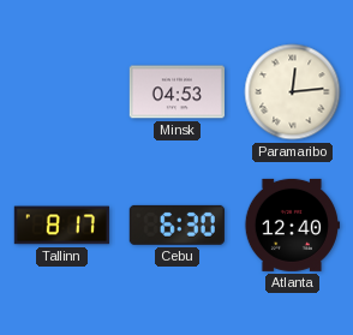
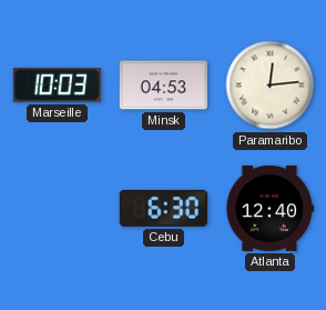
Marseille: none -> 10:03
Tallinn: 8:17 -> none
